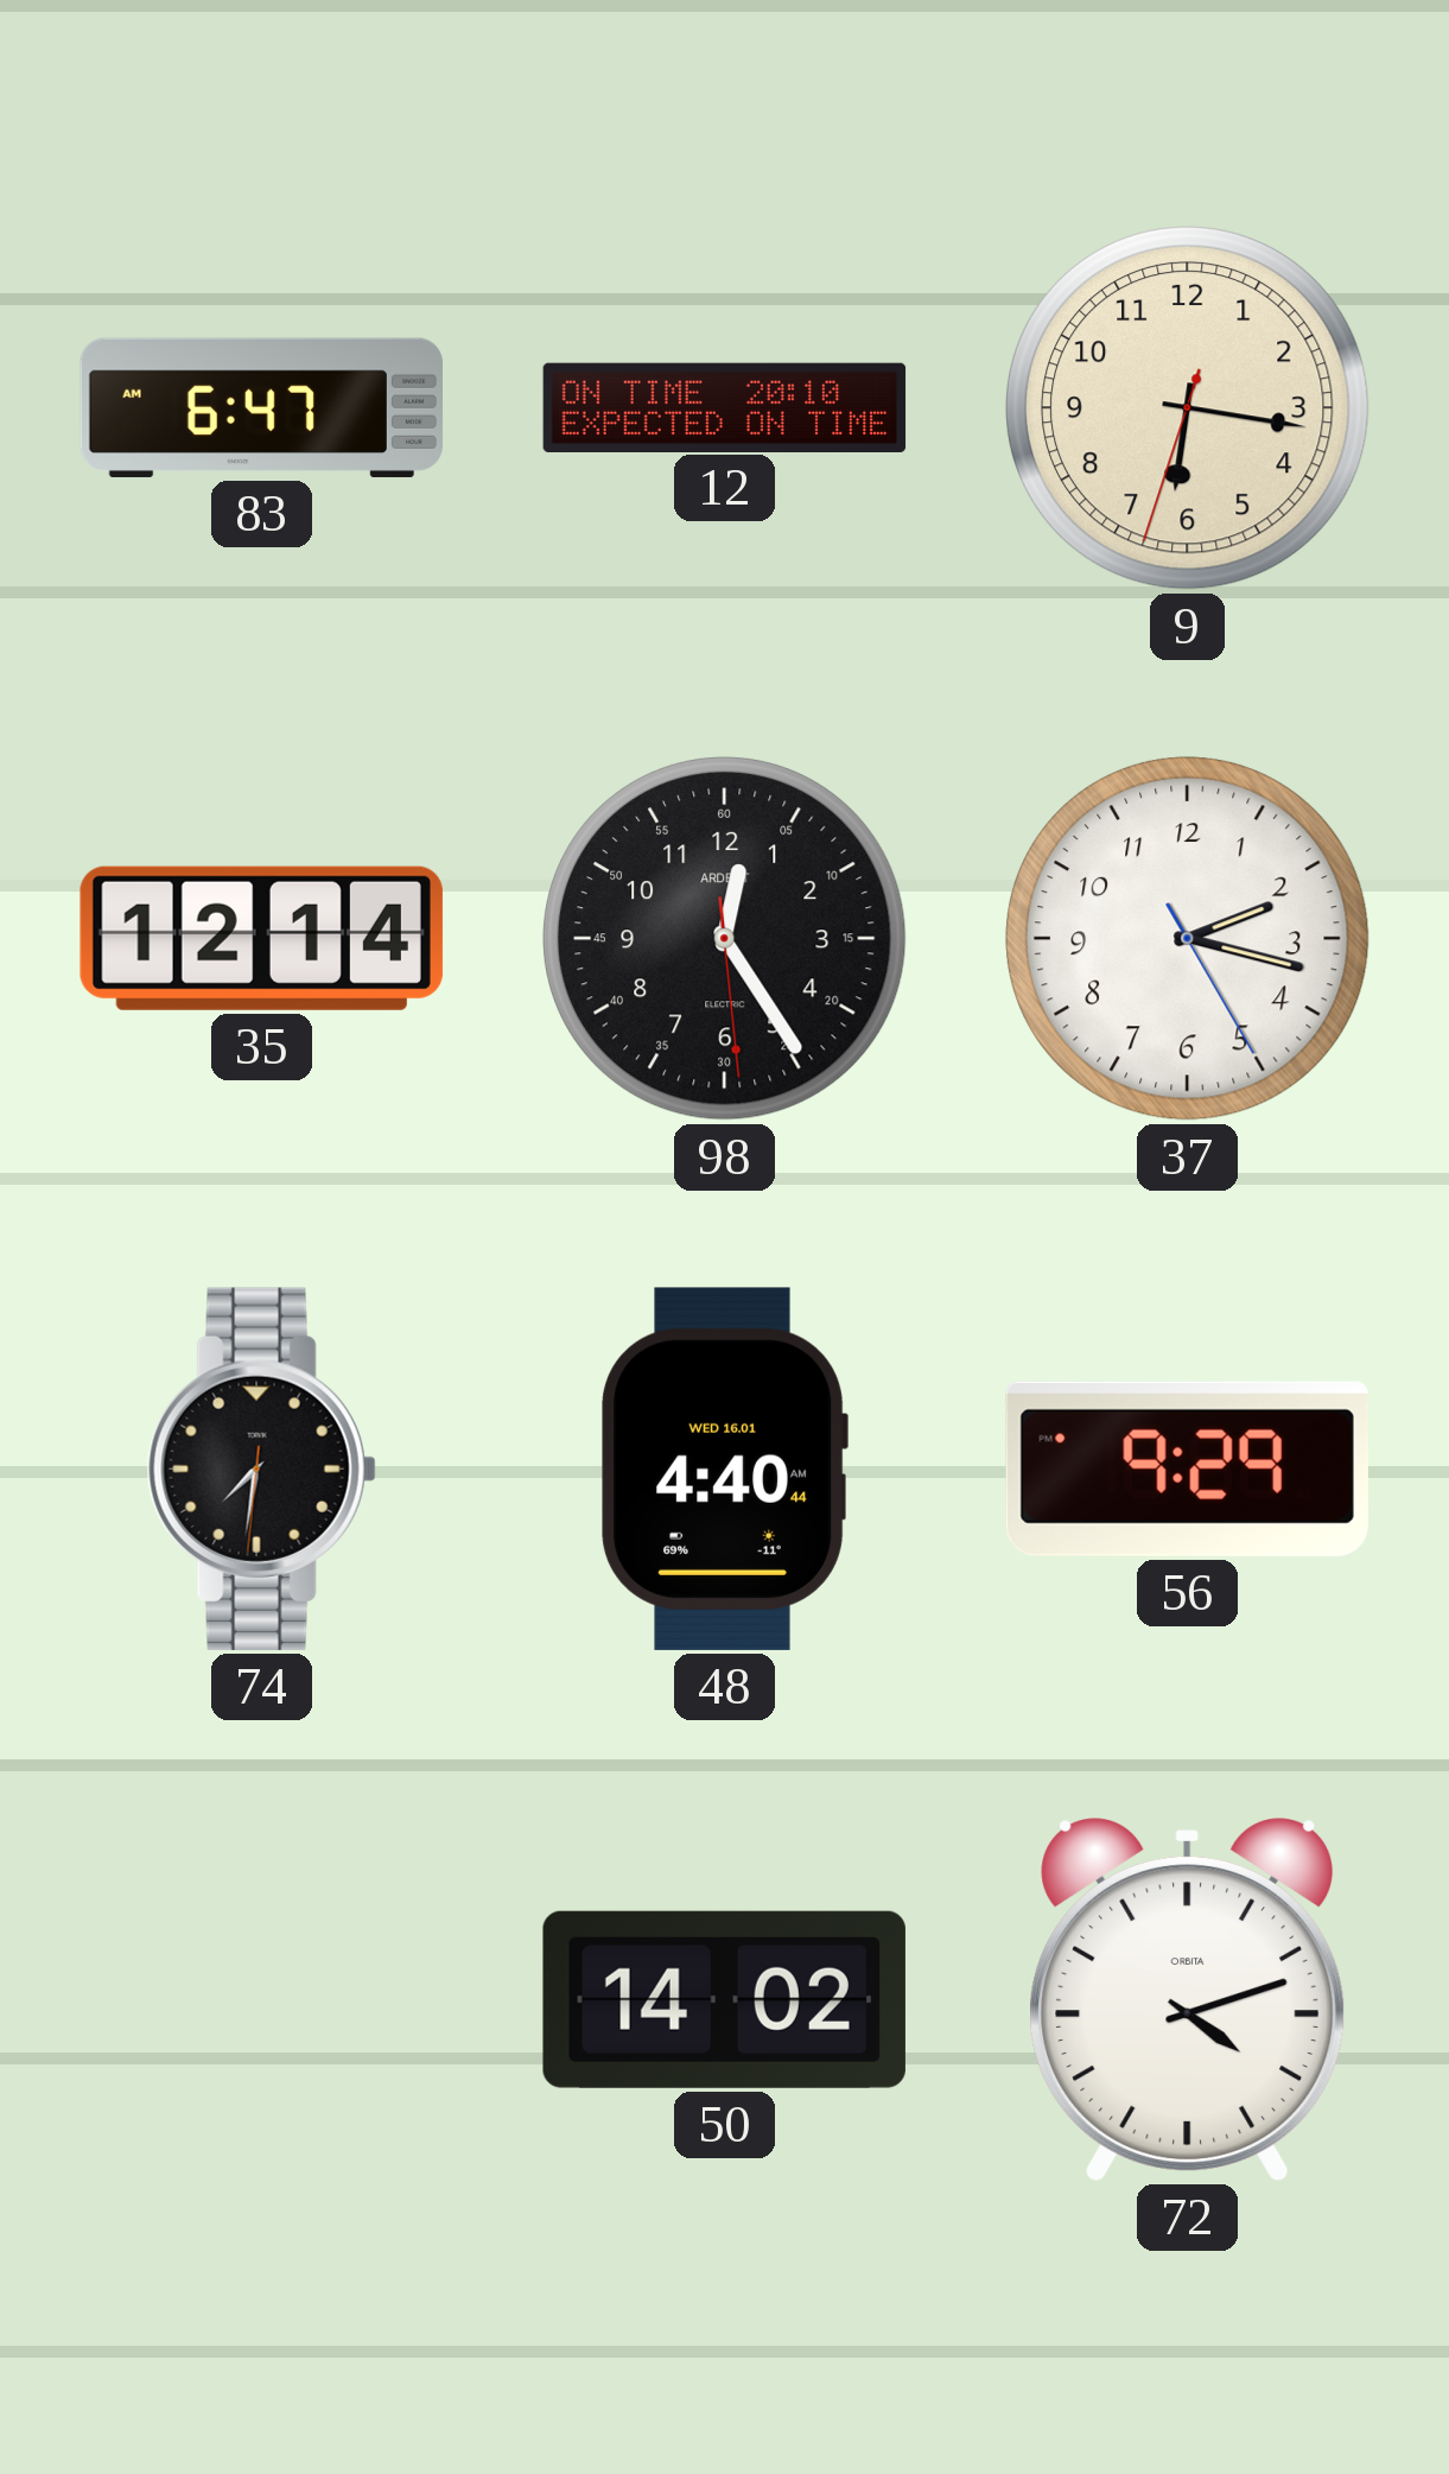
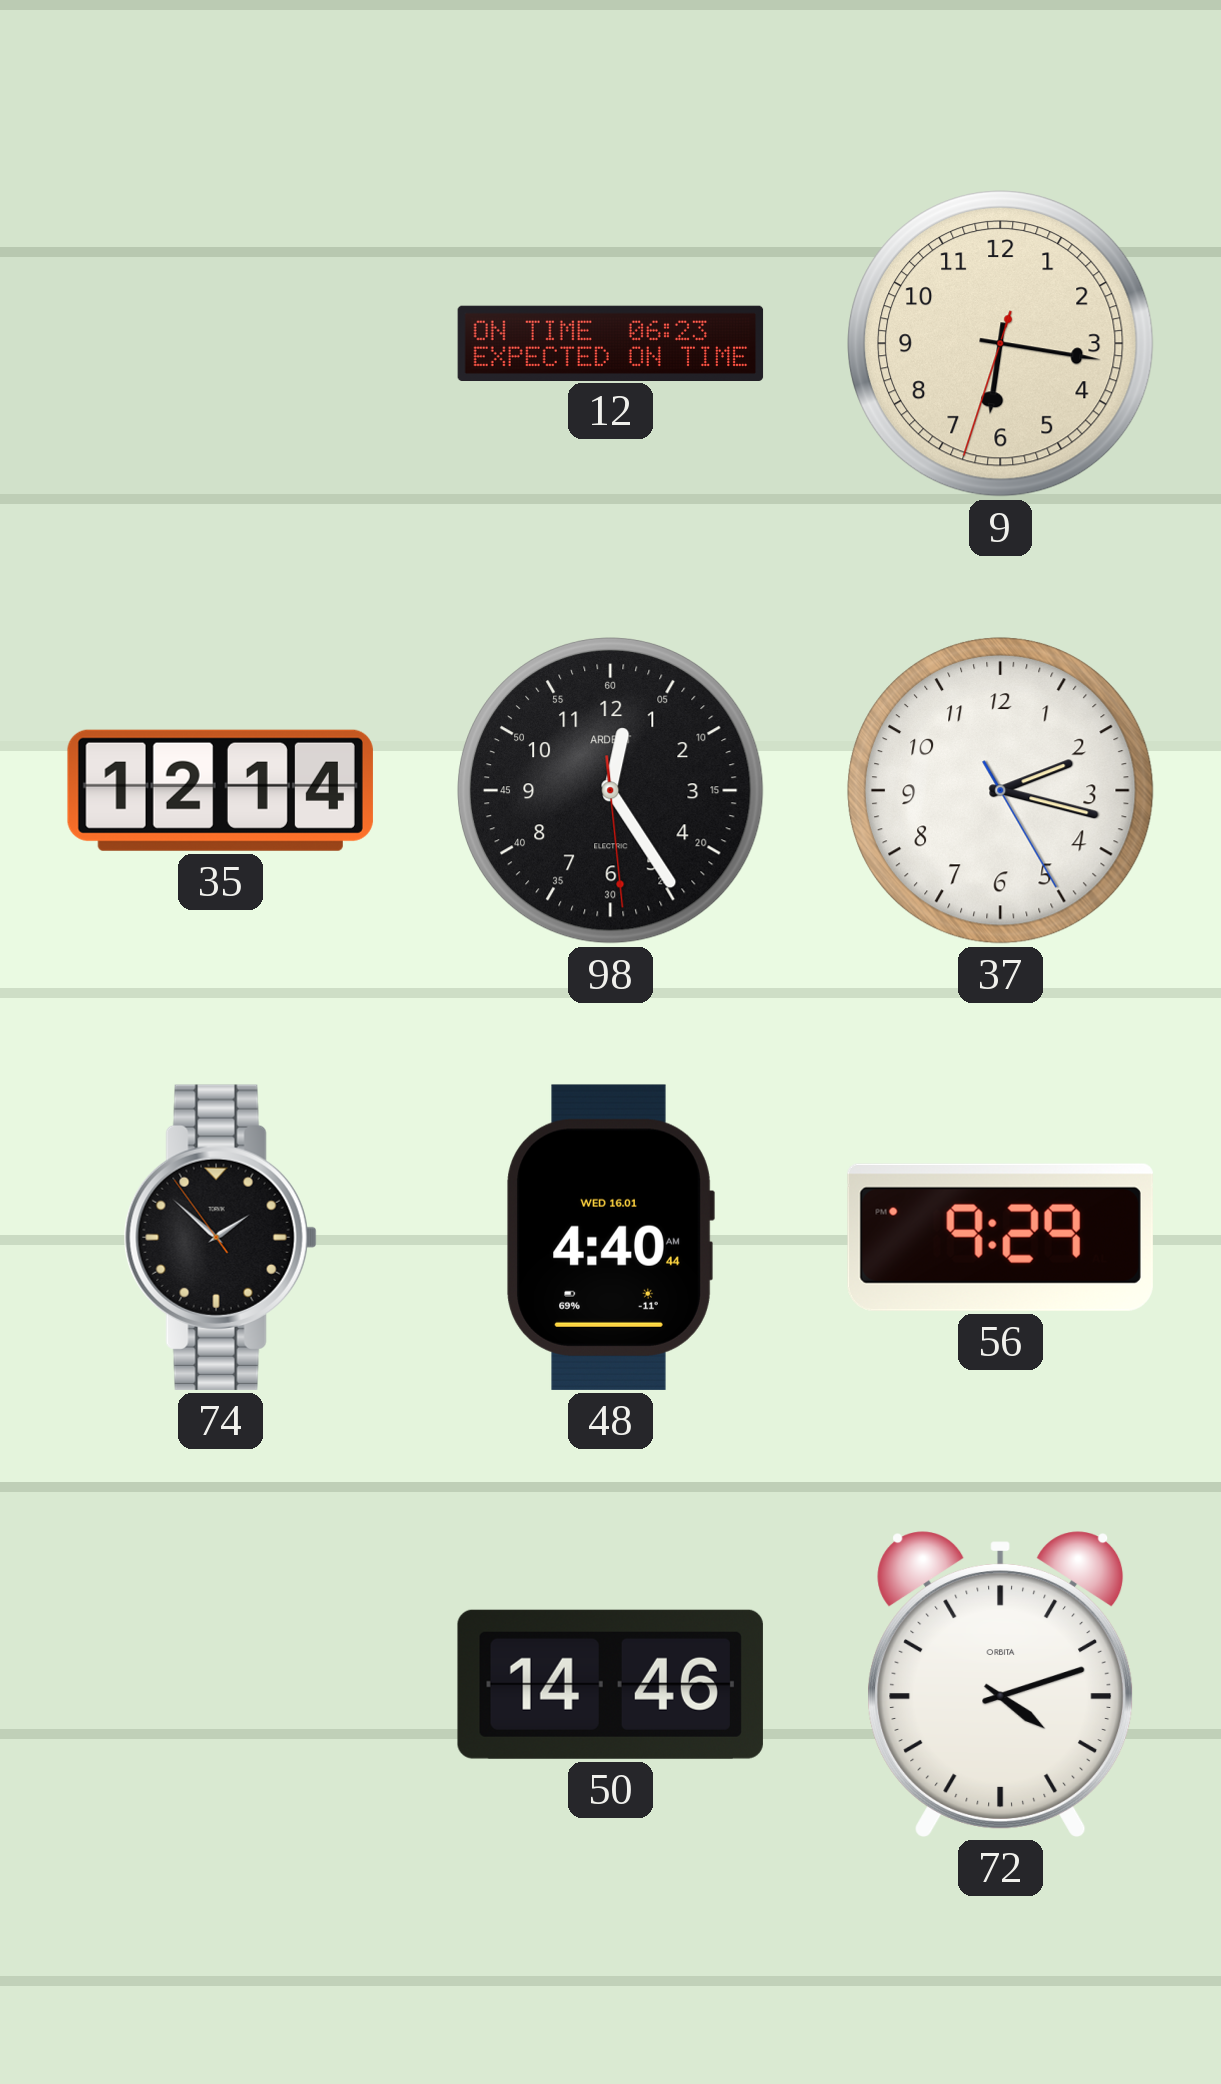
83: 6:47 -> none
12: 20:10 -> 06:23
74: 7:31 -> 1:51
50: 14:02 -> 14:46
